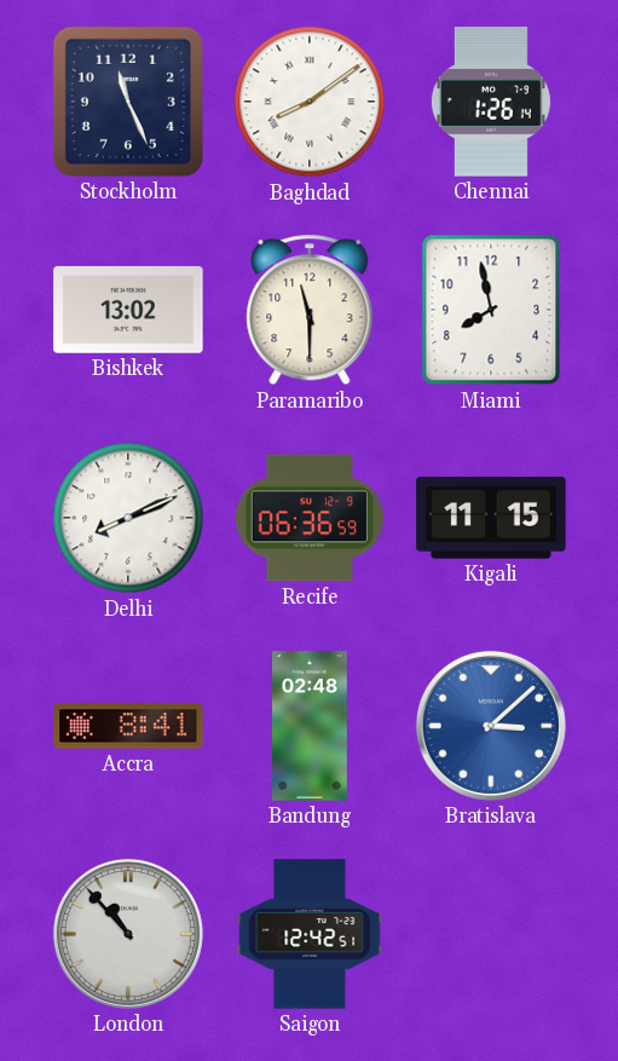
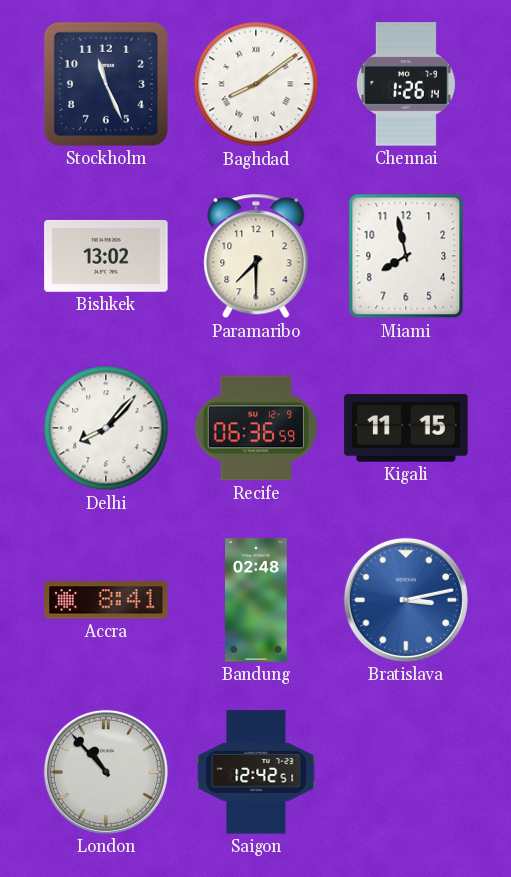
Paramaribo: 11:30 -> 7:30
Delhi: 8:11 -> 8:07
Bratislava: 3:08 -> 3:13
